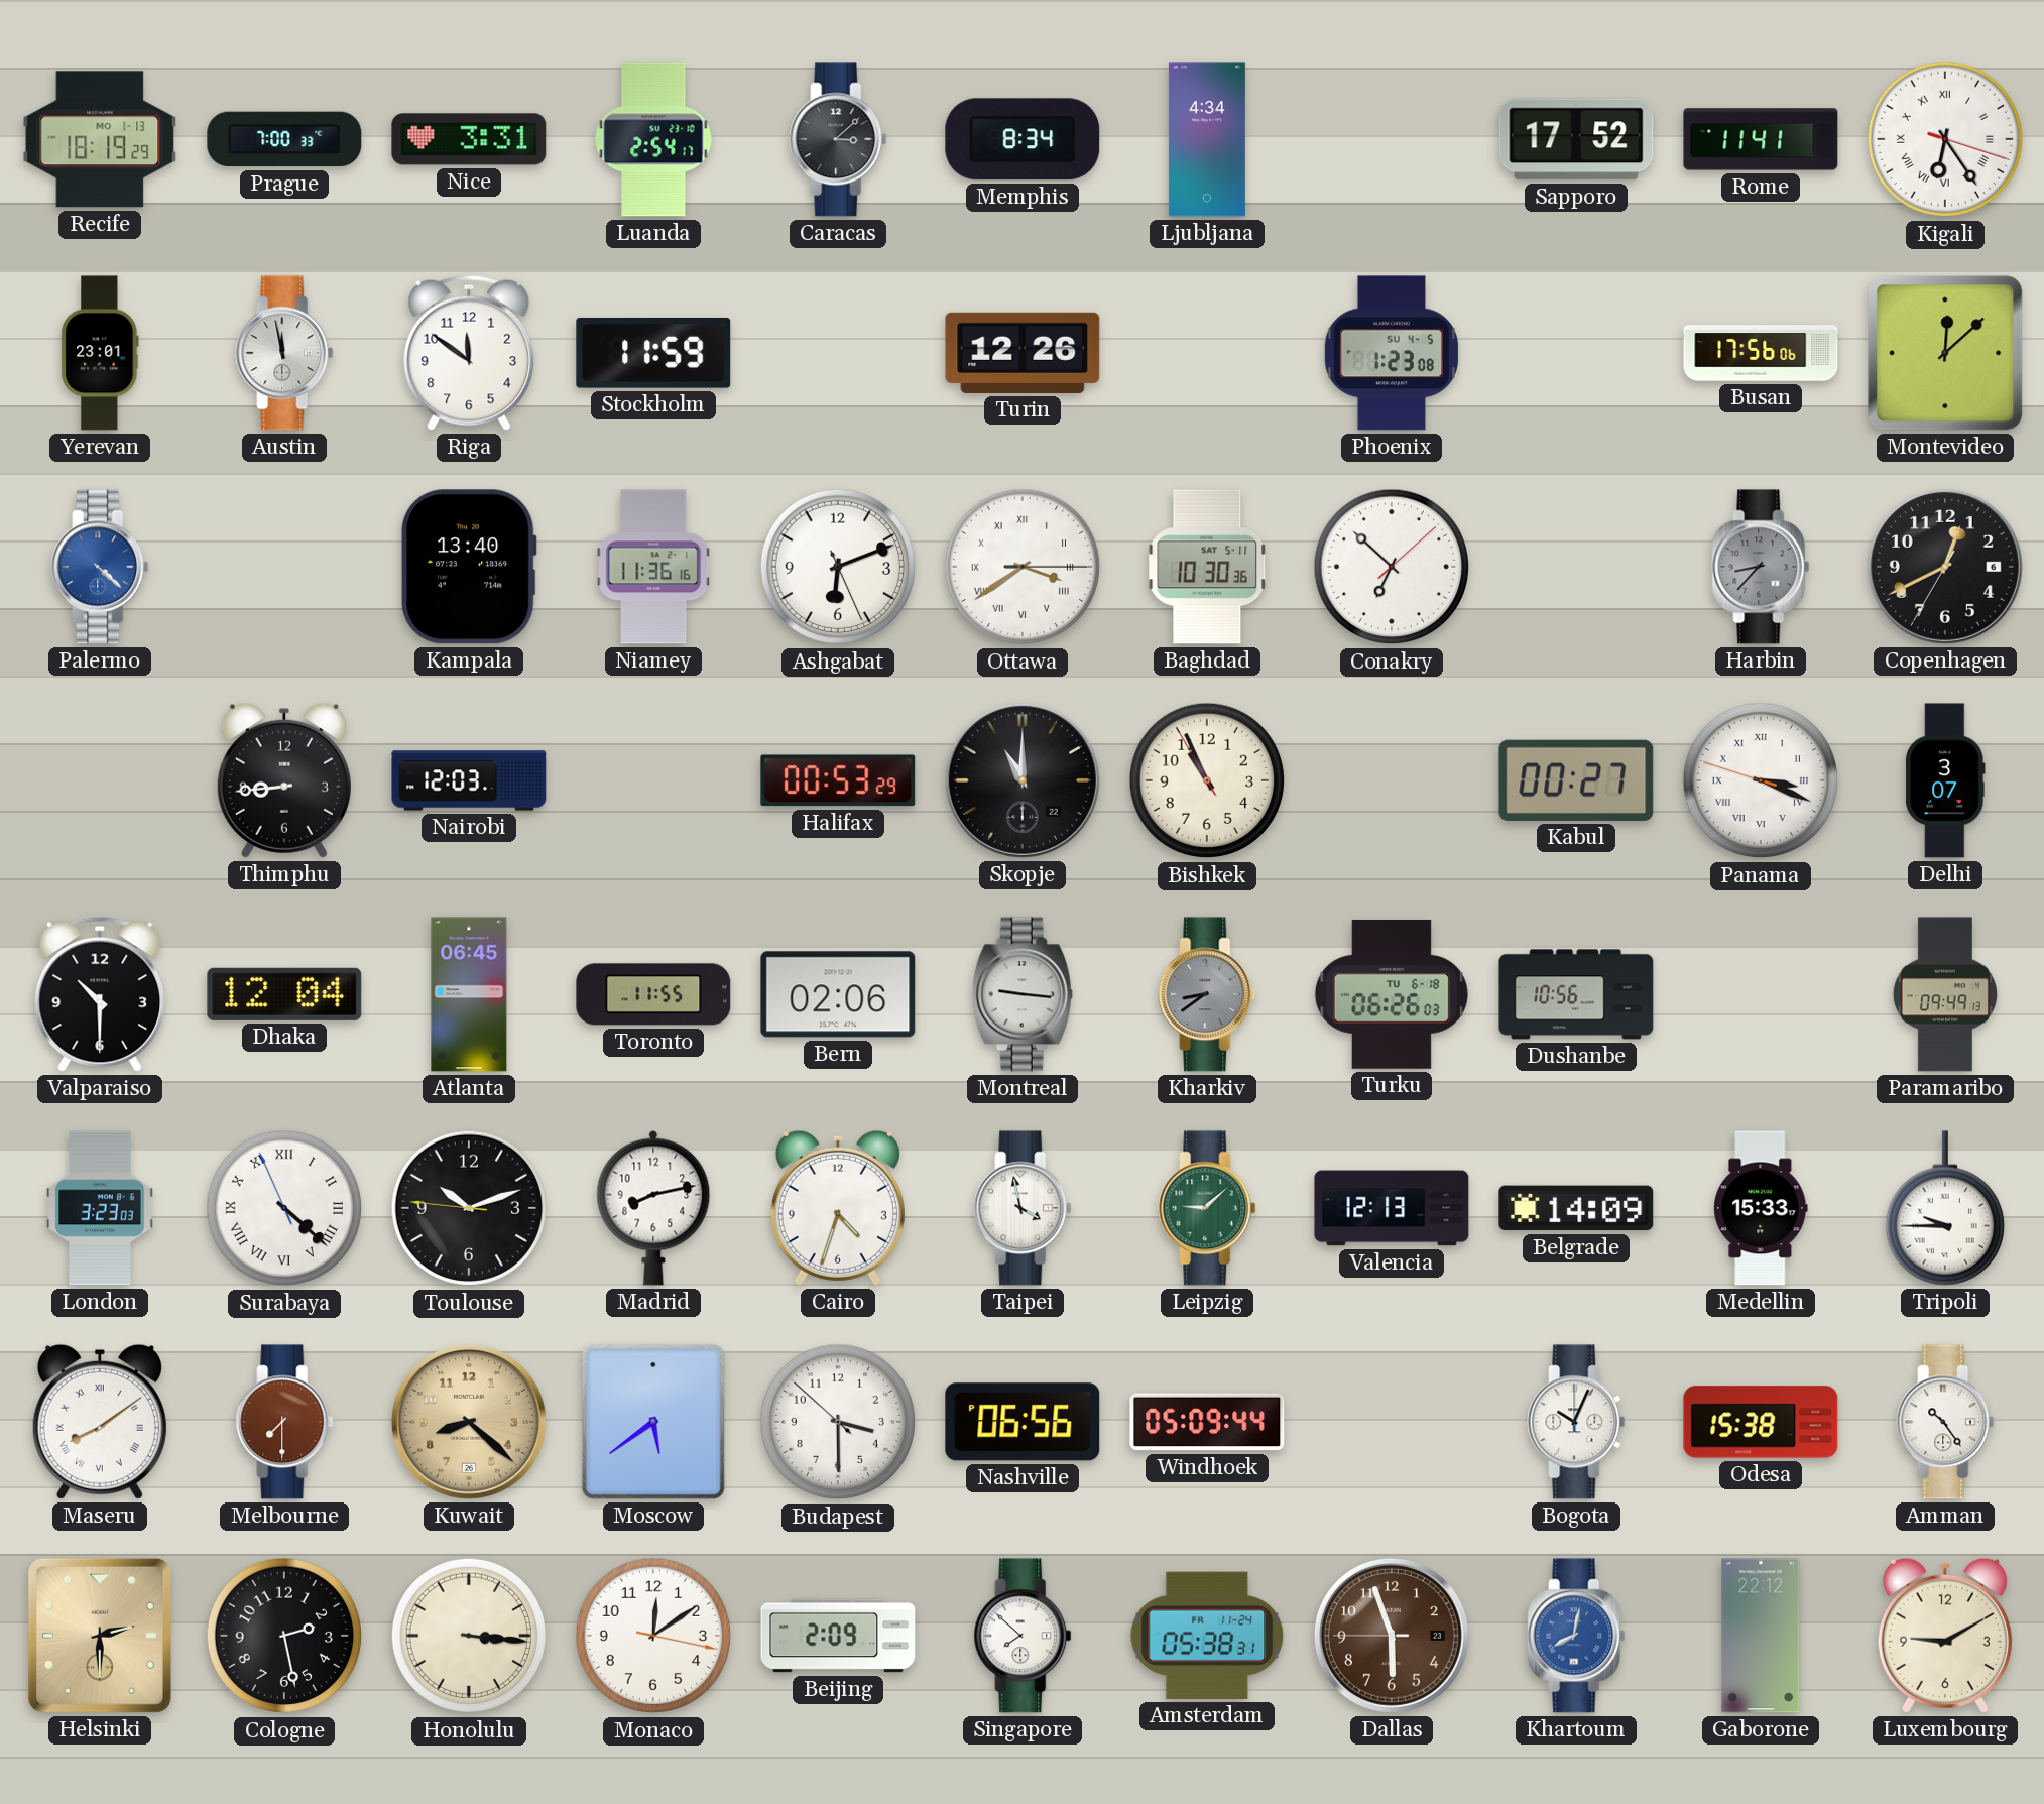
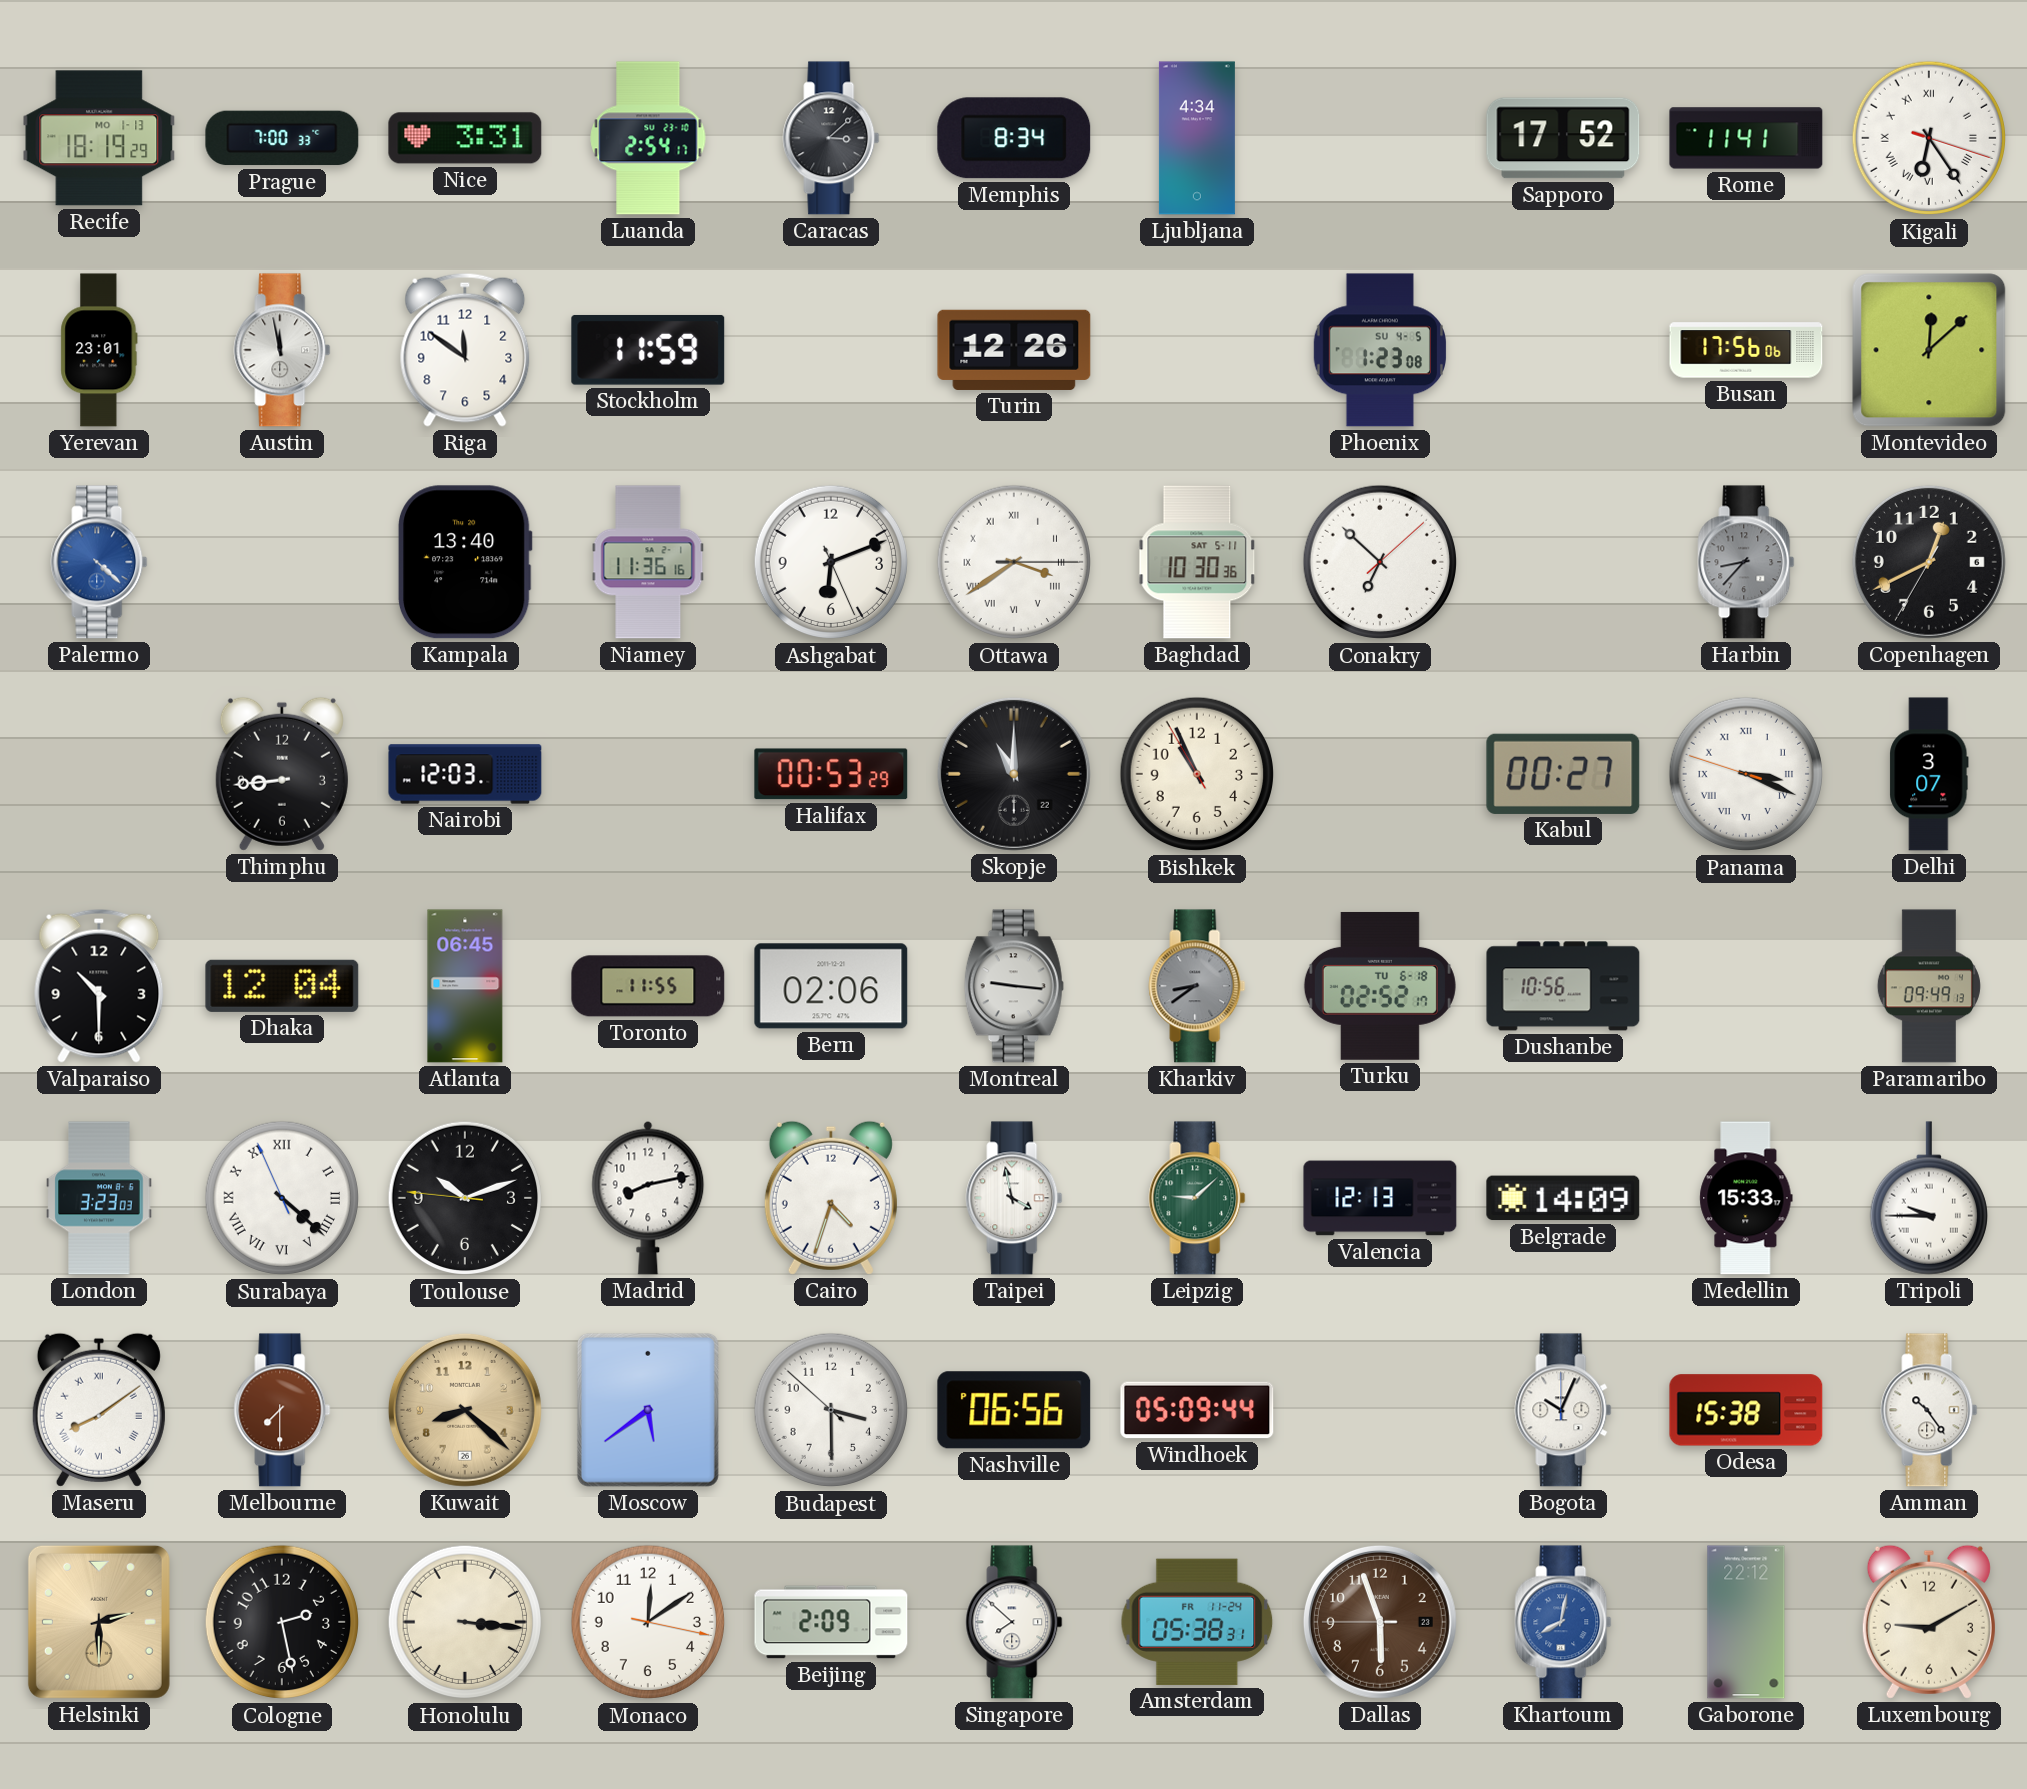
Turku: 06:26 -> 02:52
